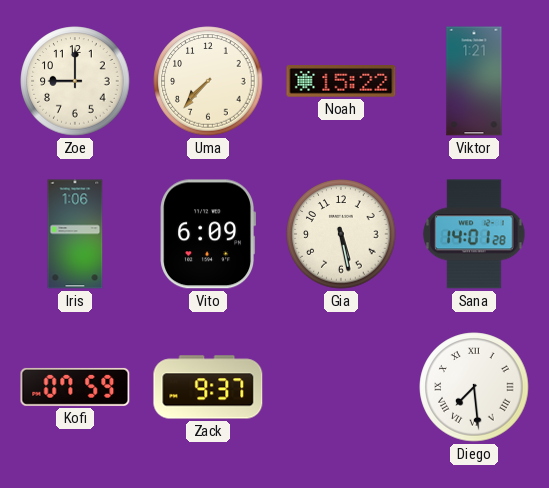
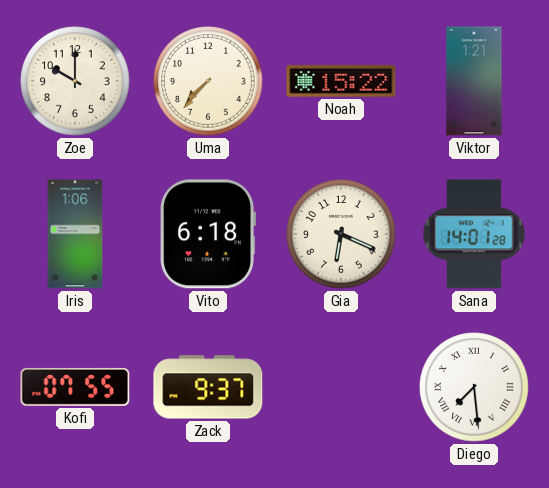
Zoe: 9:00 -> 10:00
Vito: 6:09 -> 6:18
Gia: 5:28 -> 6:19
Kofi: 07:59 -> 07:55
